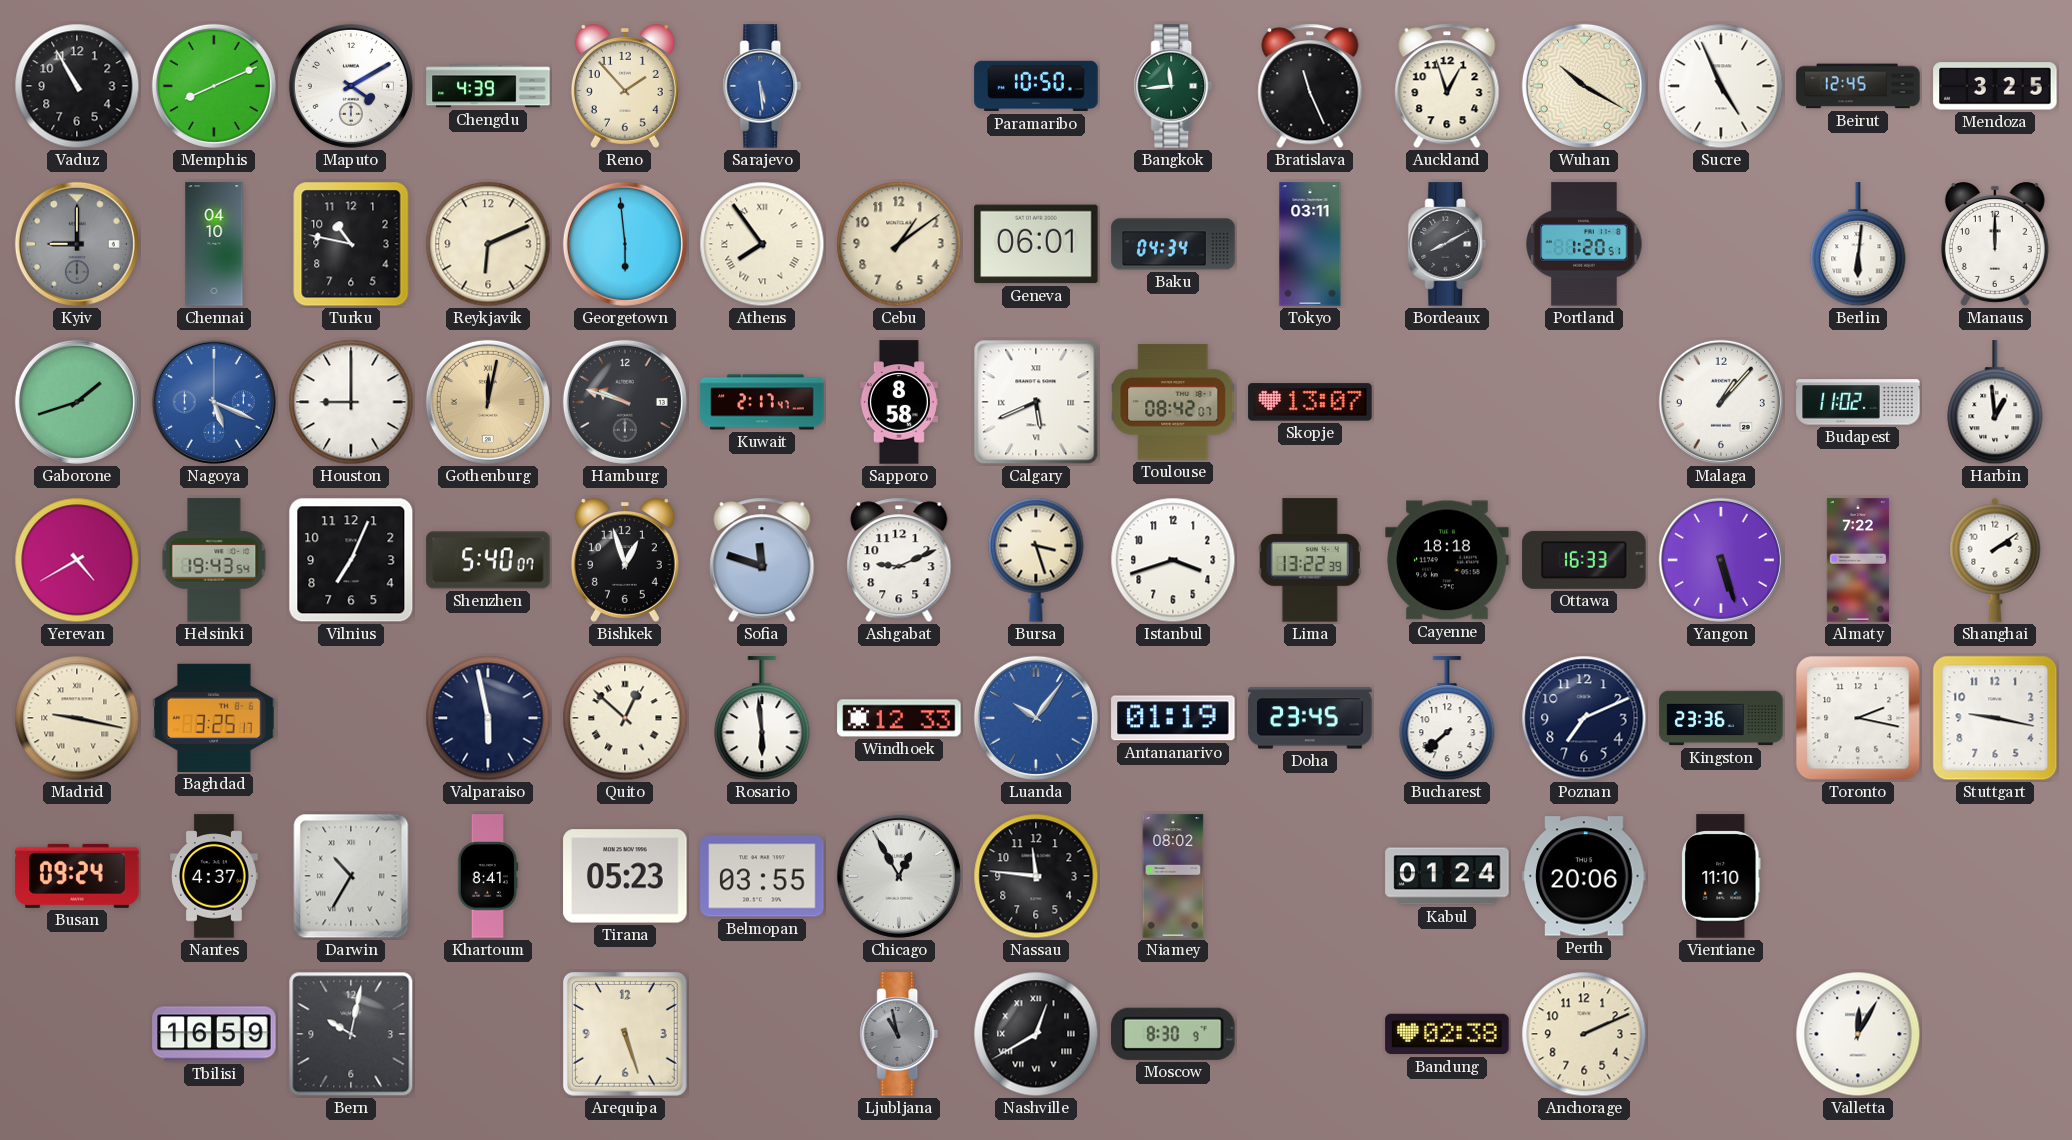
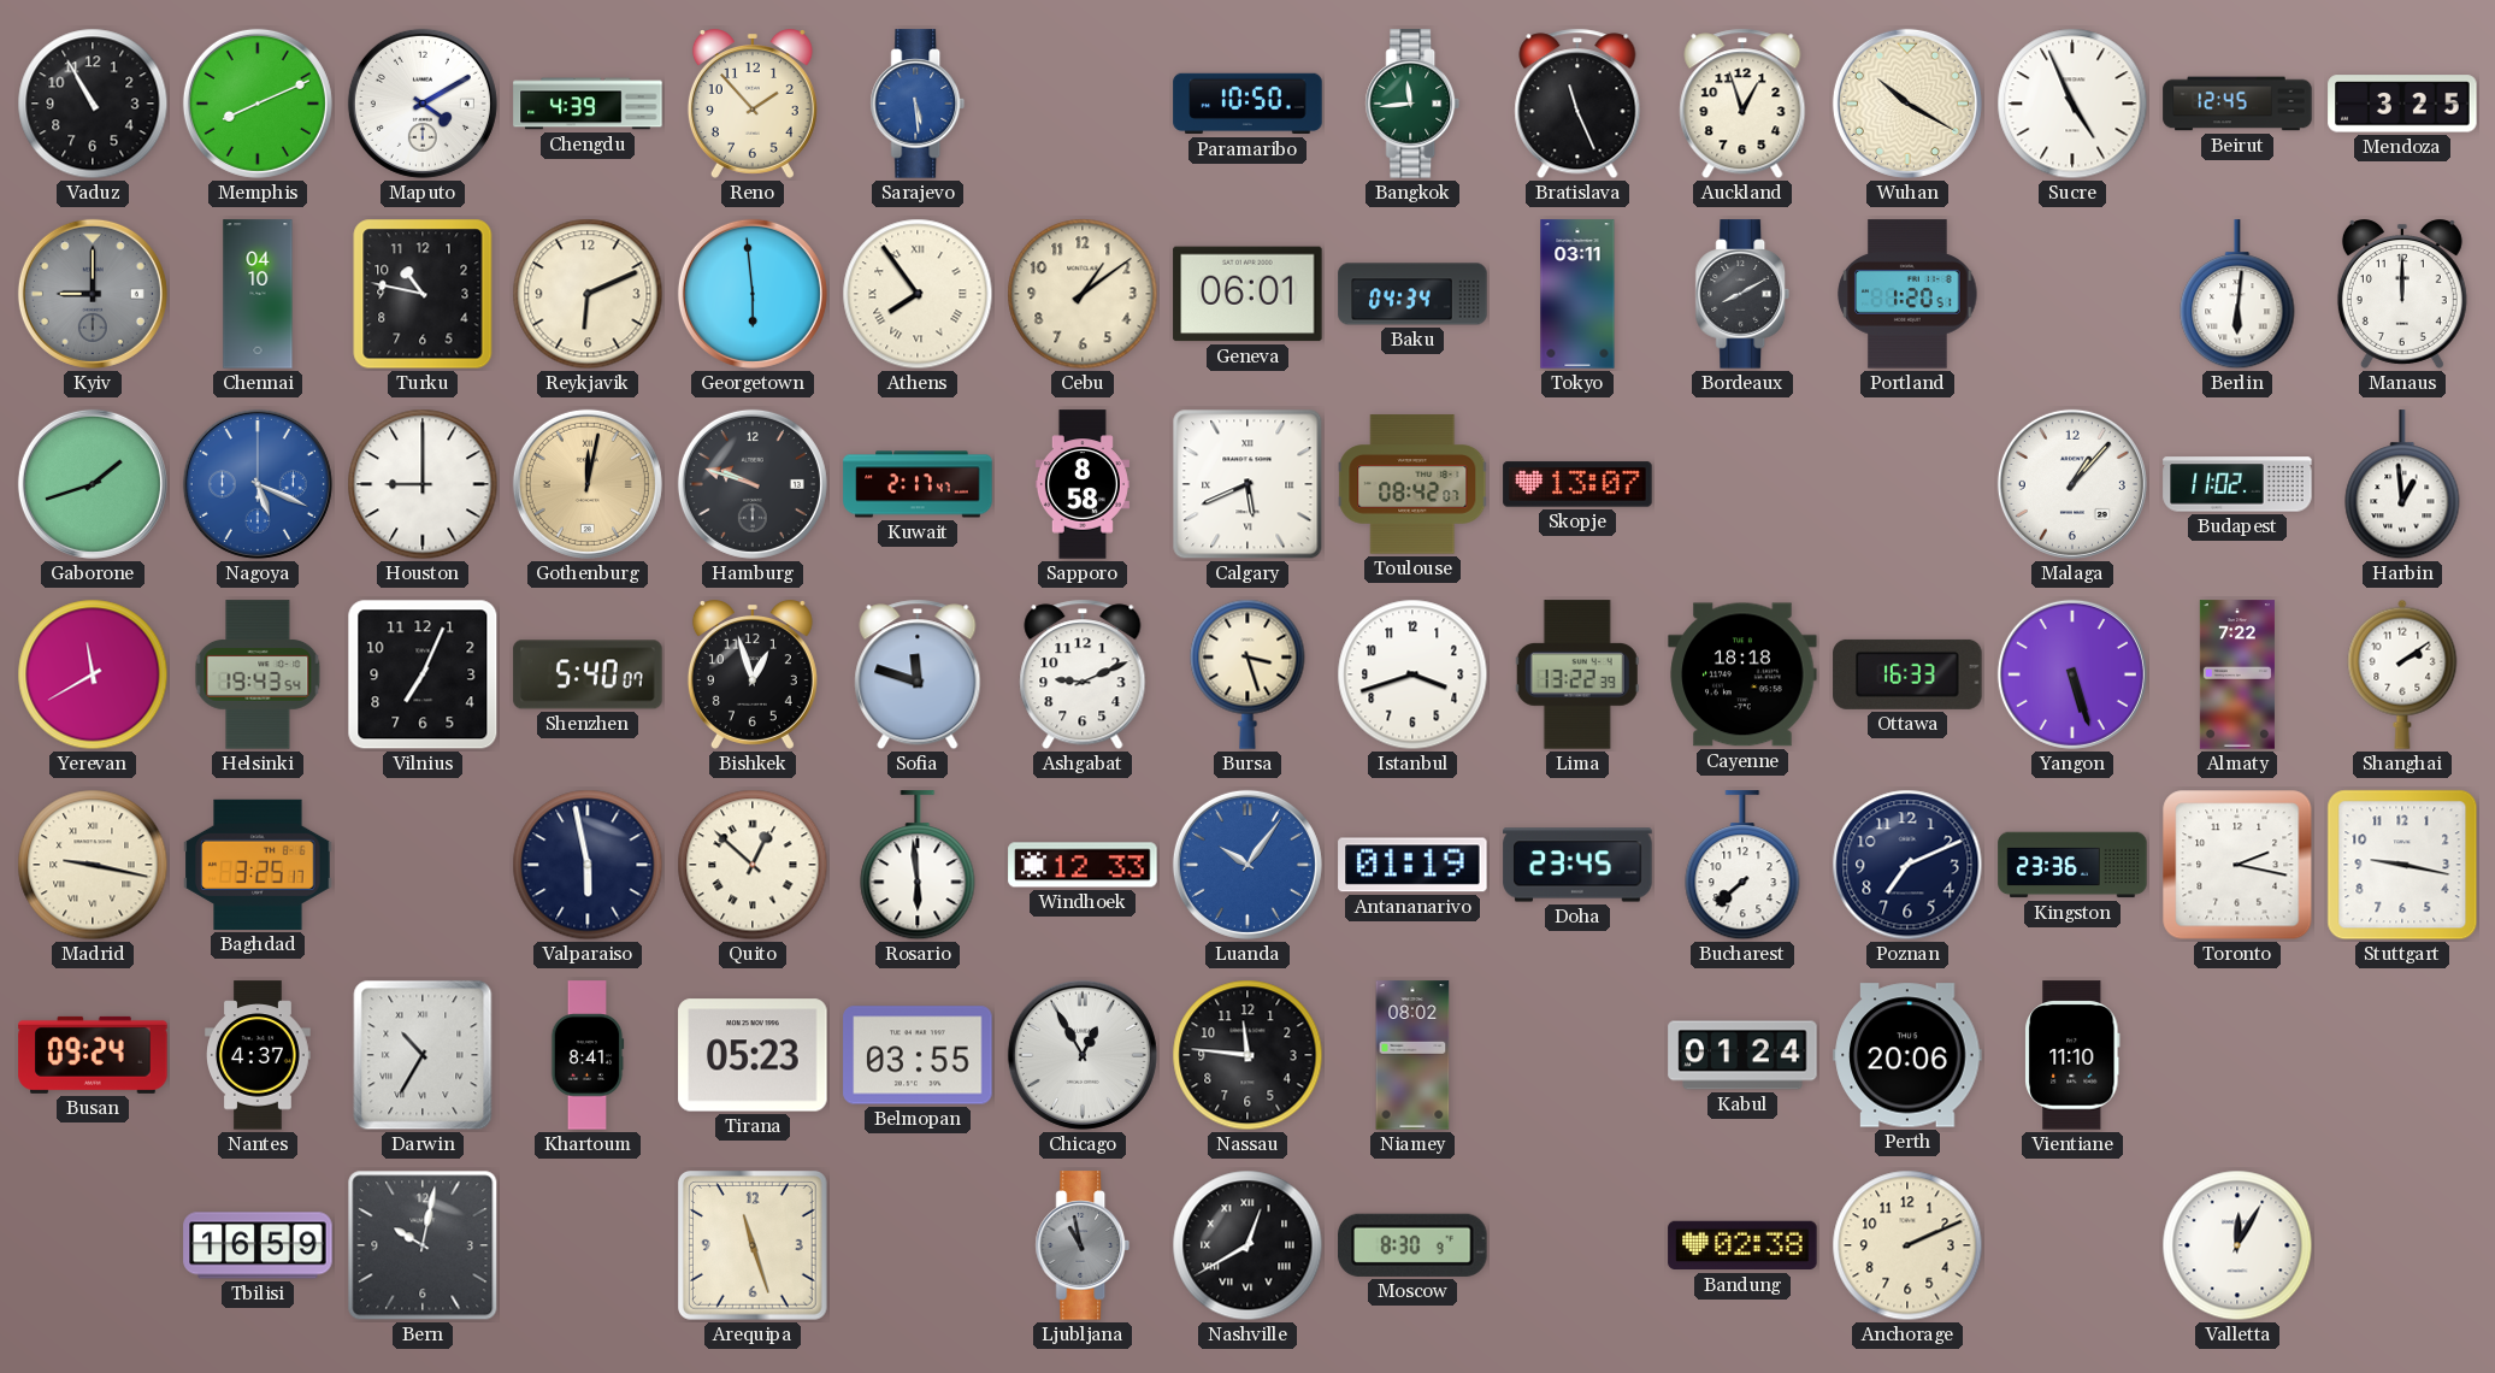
Yerevan: 4:40 -> 11:40
Arequipa: 5:27 -> 11:27
